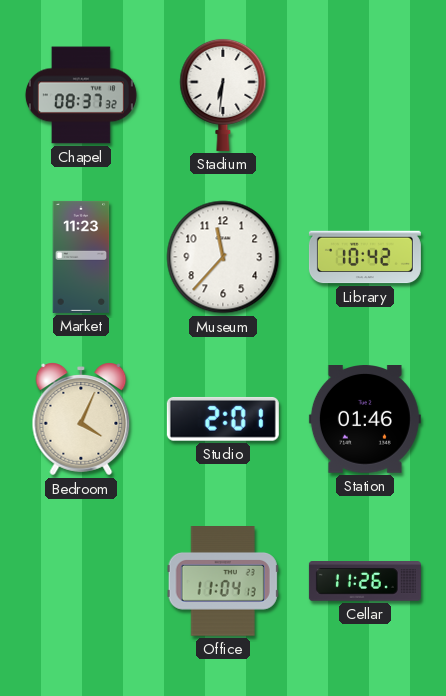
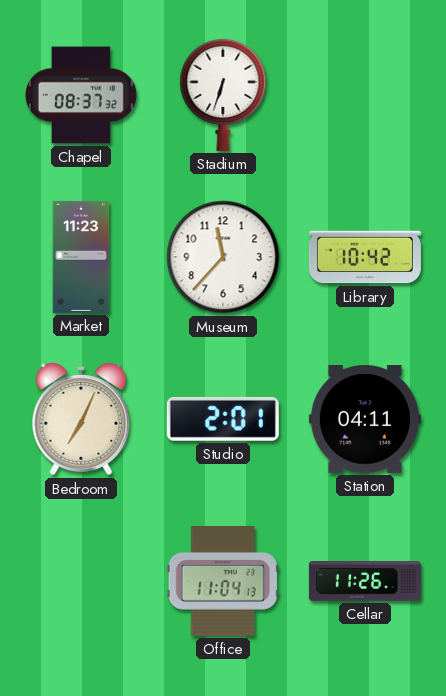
Stadium: 6:31 -> 6:33
Bedroom: 4:04 -> 7:04
Station: 01:46 -> 04:11
